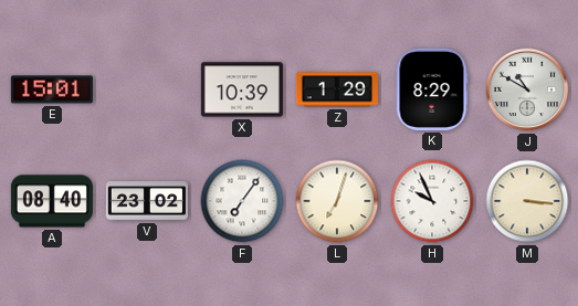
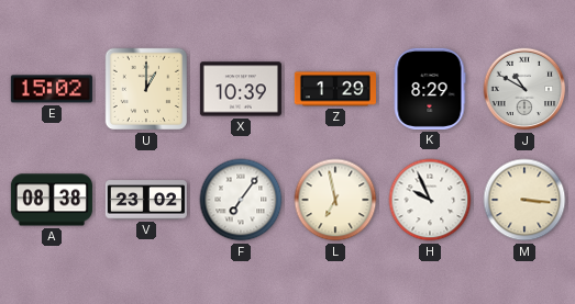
E: 15:01 -> 15:02
U: none -> 1:00
A: 08:40 -> 08:38
L: 7:03 -> 6:58
